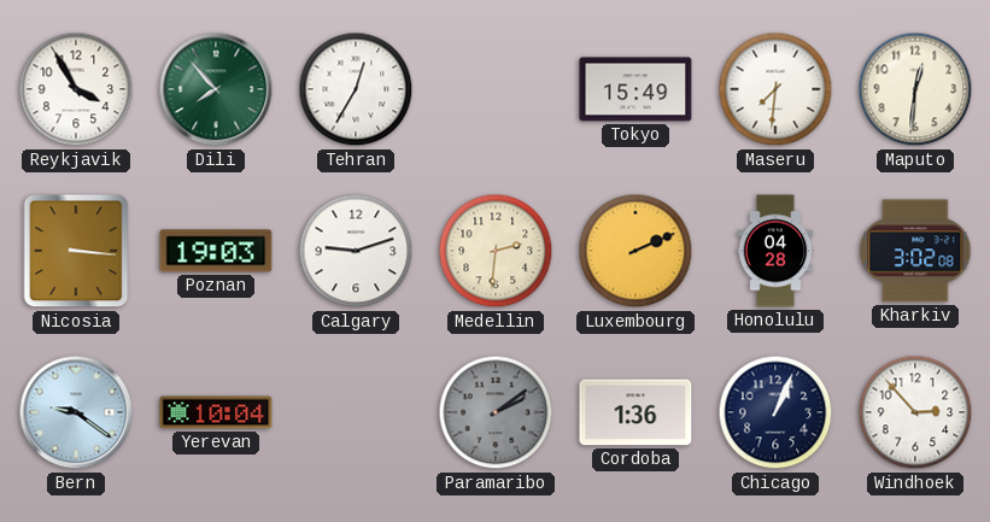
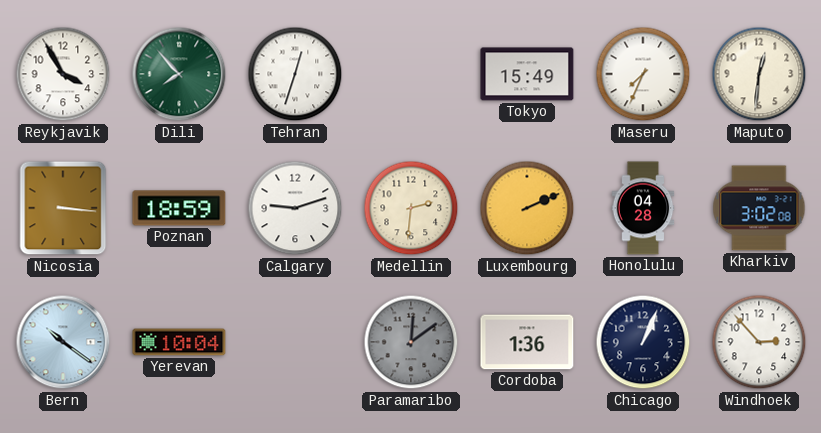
Tehran: 12:35 -> 12:33
Maseru: 7:31 -> 7:34
Poznan: 19:03 -> 18:59
Bern: 9:21 -> 10:21
Paramaribo: 2:09 -> 12:09
